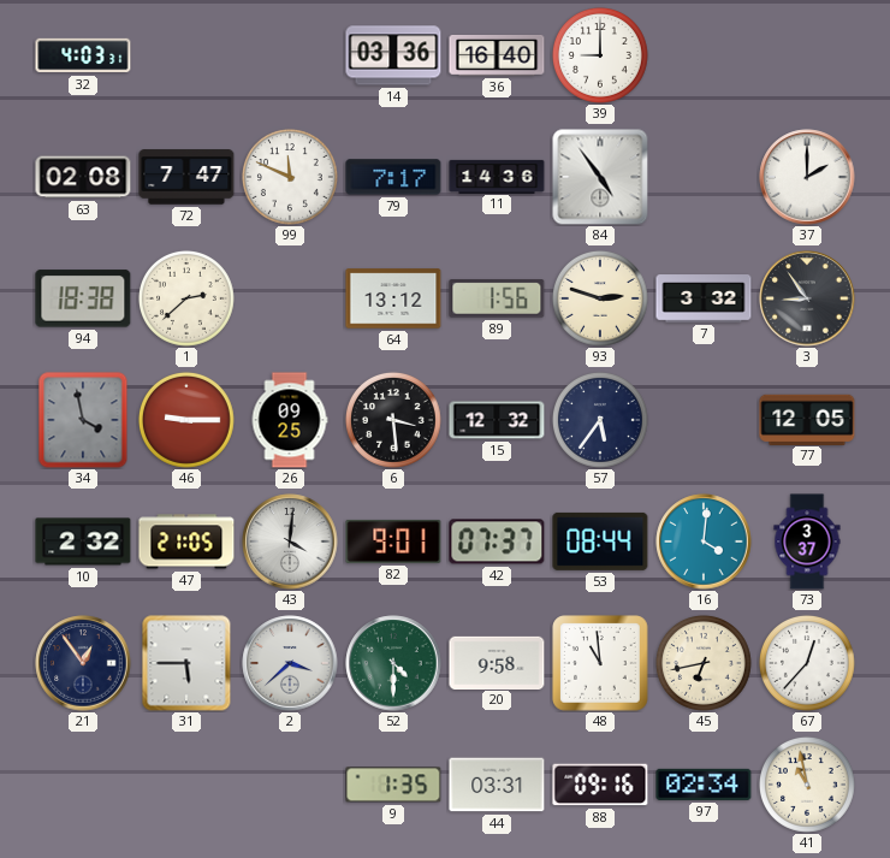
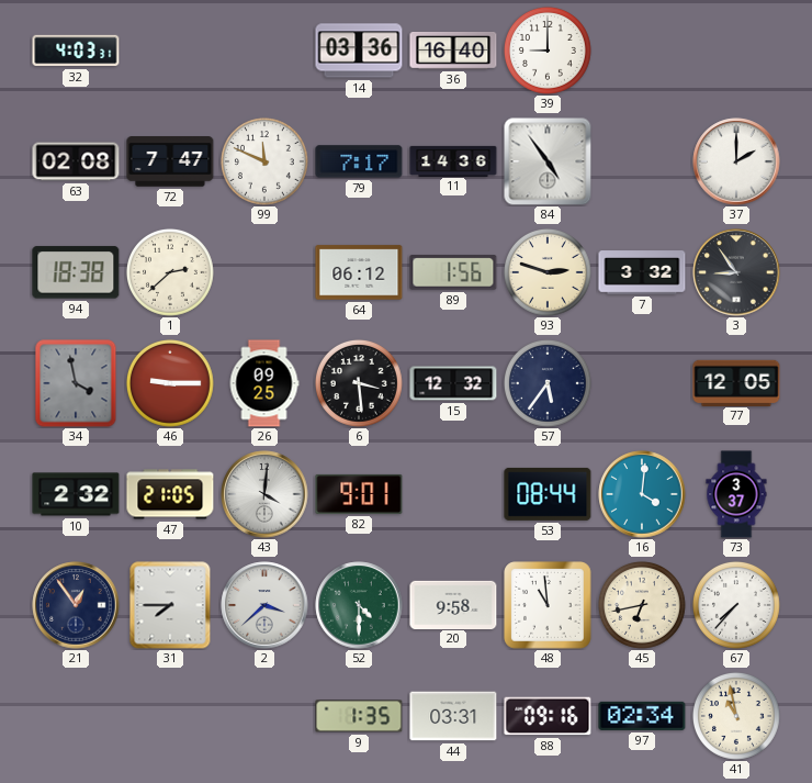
64: 13:12 -> 06:12
42: 07:37 -> none
31: 5:45 -> 7:45
67: 12:37 -> 7:37
